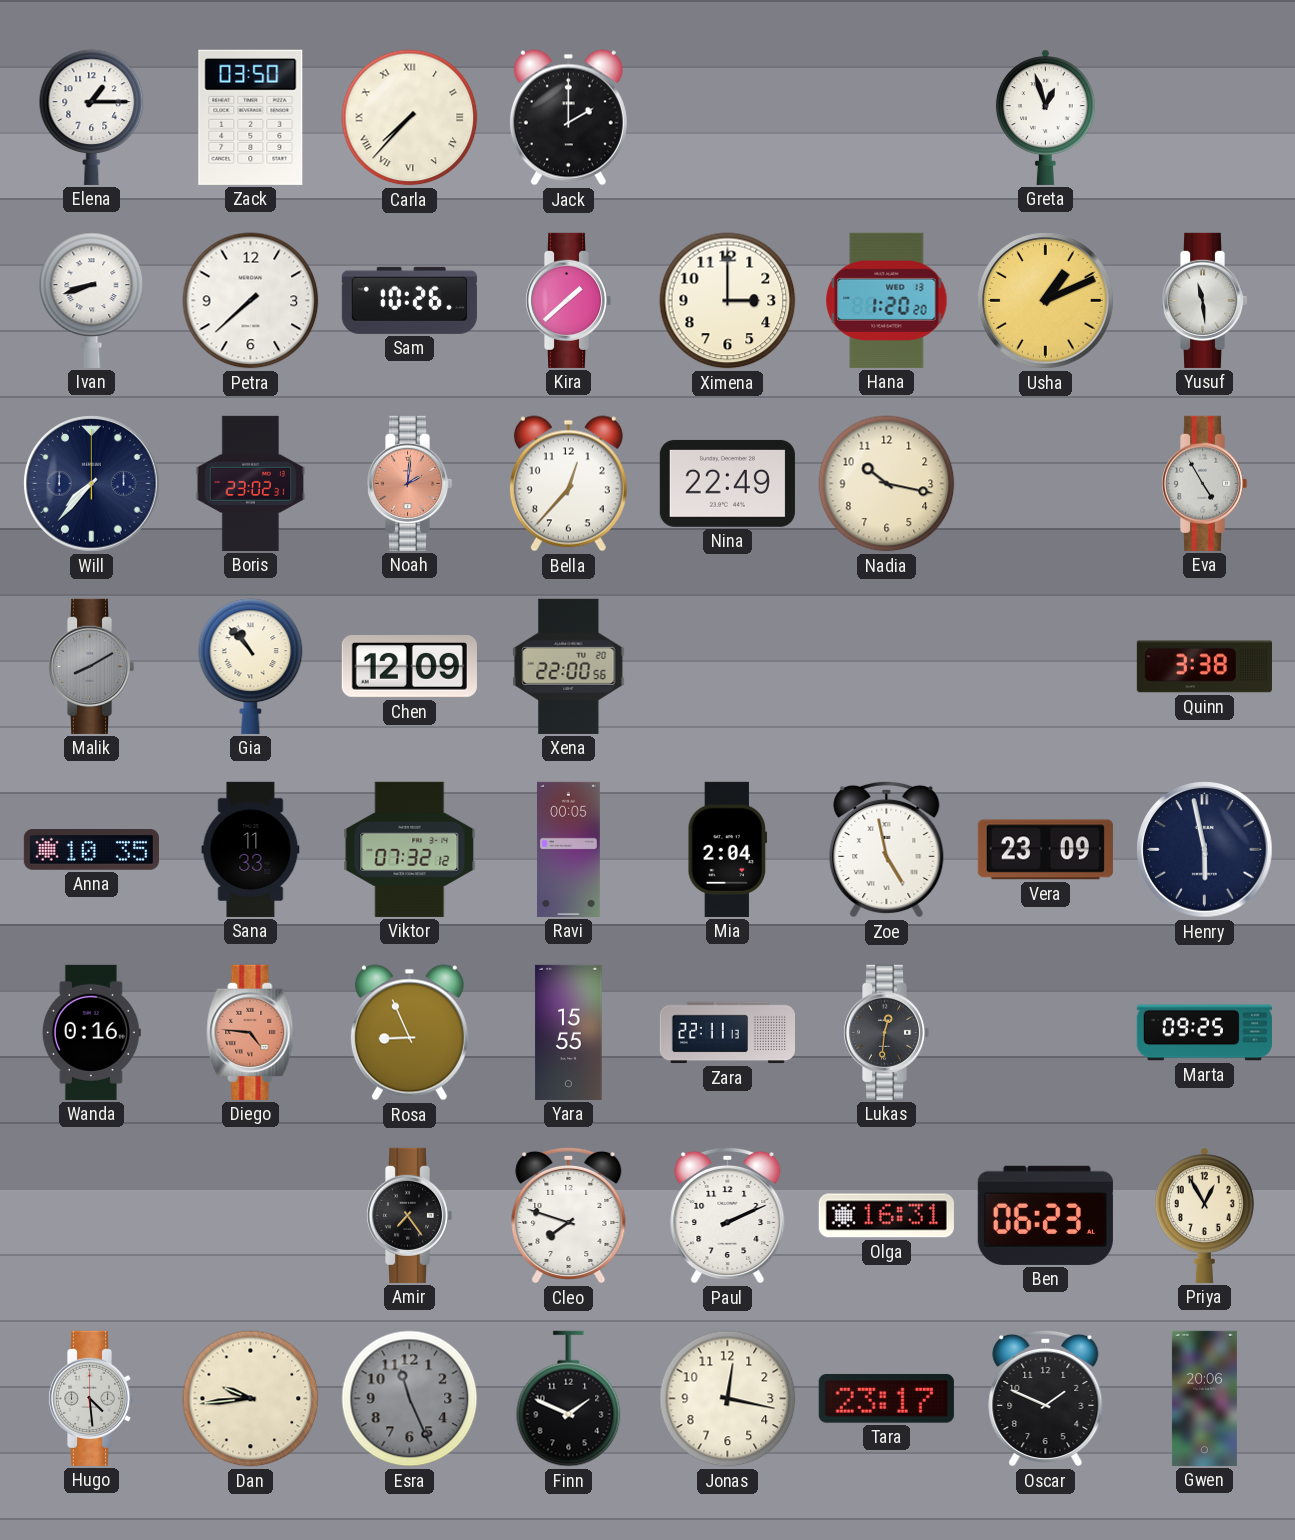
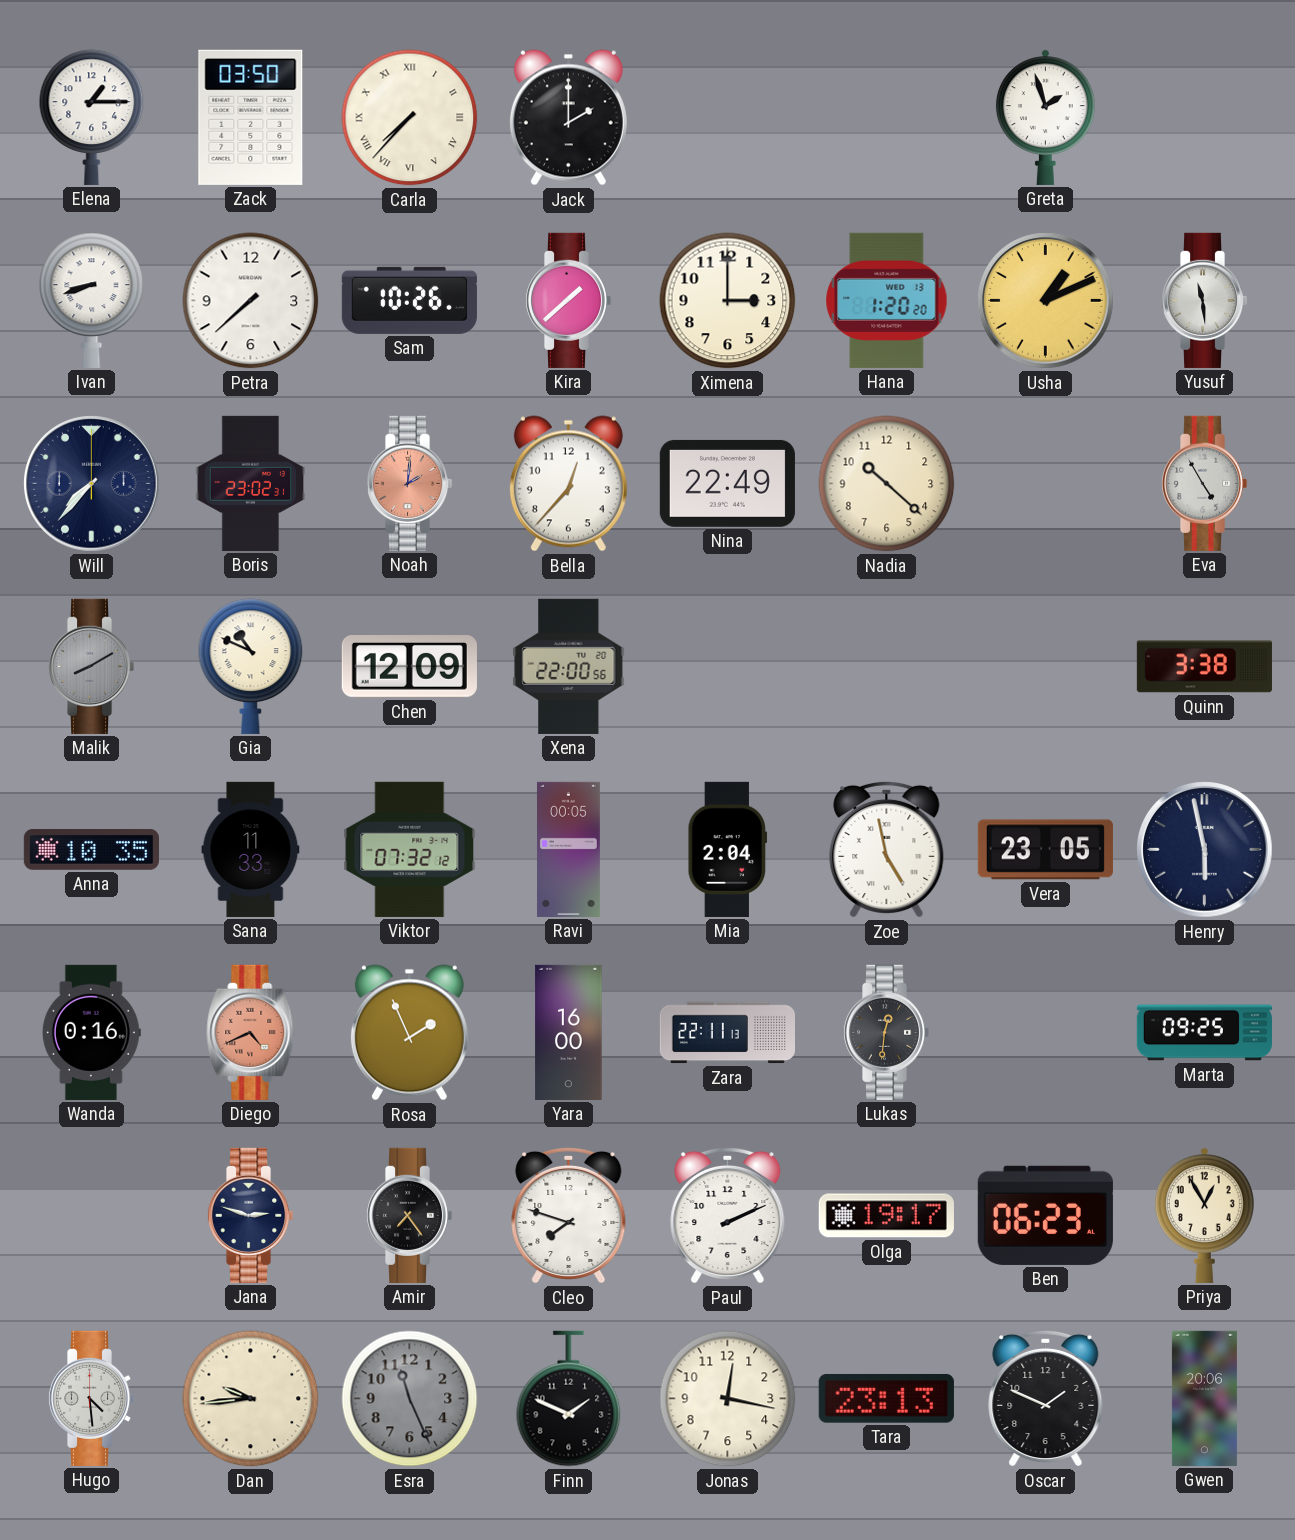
Greta: 12:57 -> 1:57
Nadia: 10:17 -> 10:22
Gia: 10:53 -> 10:49
Vera: 23:09 -> 23:05
Diego: 4:46 -> 4:41
Rosa: 8:56 -> 1:56
Yara: 15:55 -> 16:00
Jana: none -> 2:48
Olga: 16:31 -> 19:17
Tara: 23:17 -> 23:13
